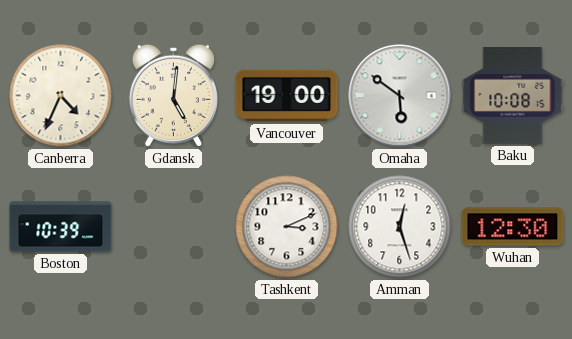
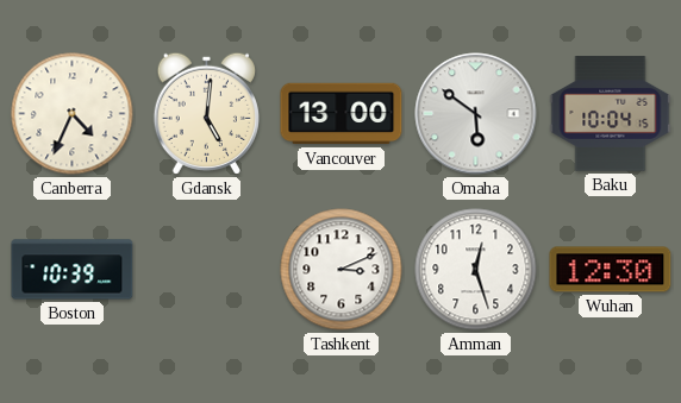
Vancouver: 19:00 -> 13:00
Baku: 10:08 -> 10:04
